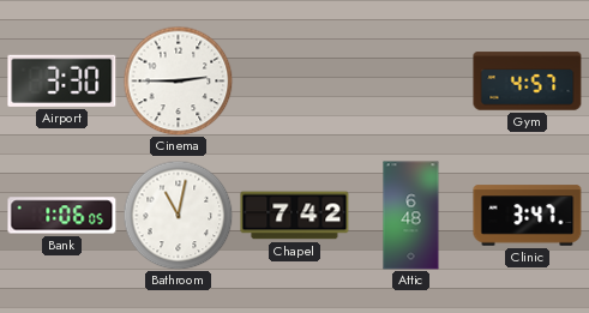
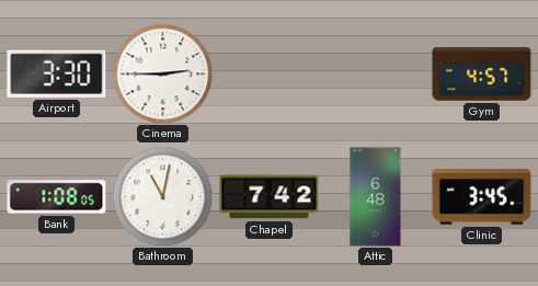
Bank: 1:06 -> 1:08
Clinic: 3:47 -> 3:45
